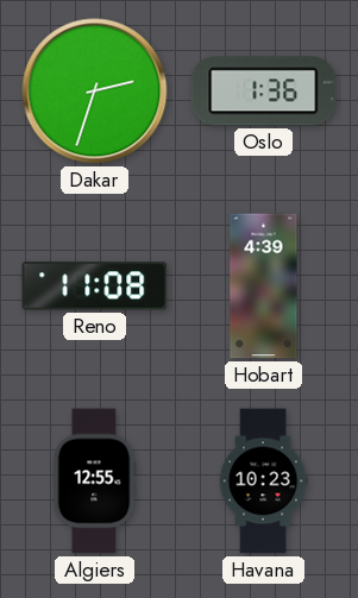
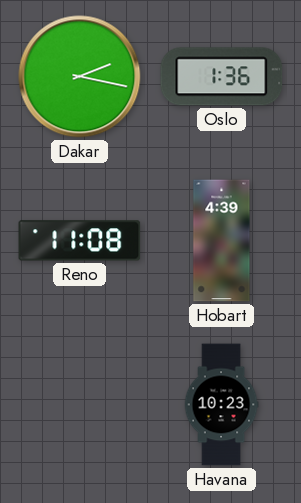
Dakar: 2:33 -> 2:17
Algiers: 12:55 -> none
